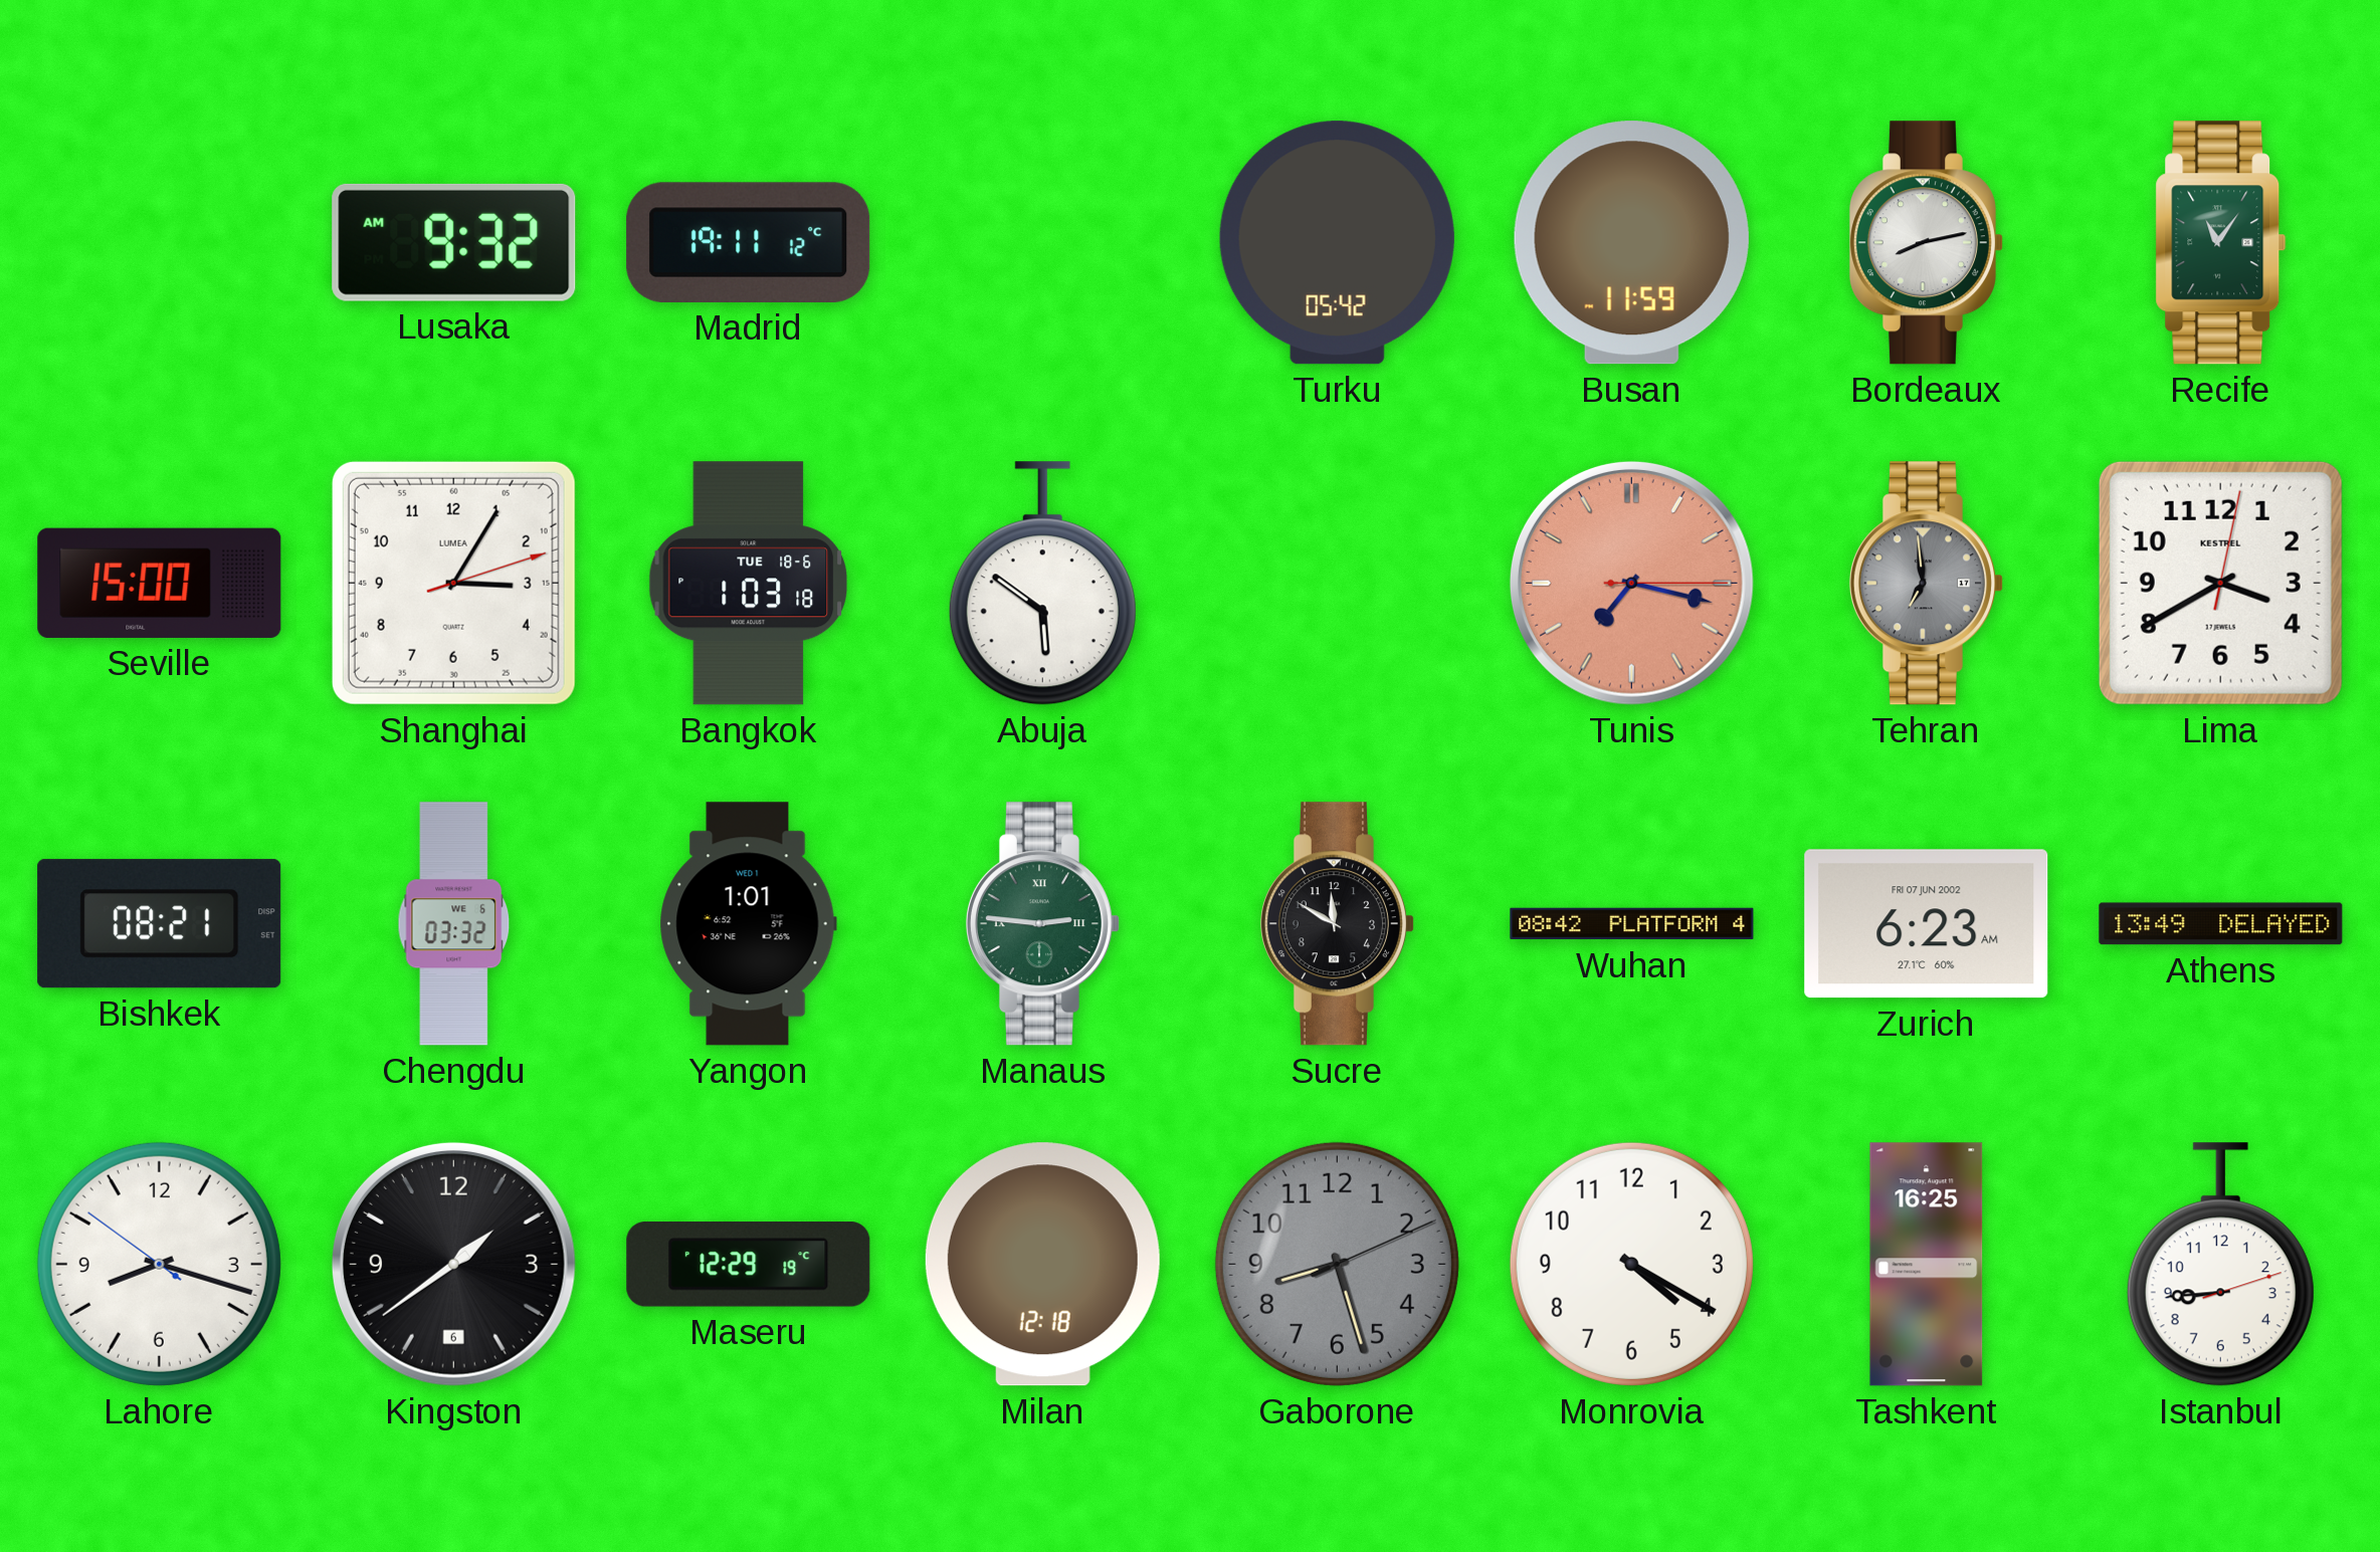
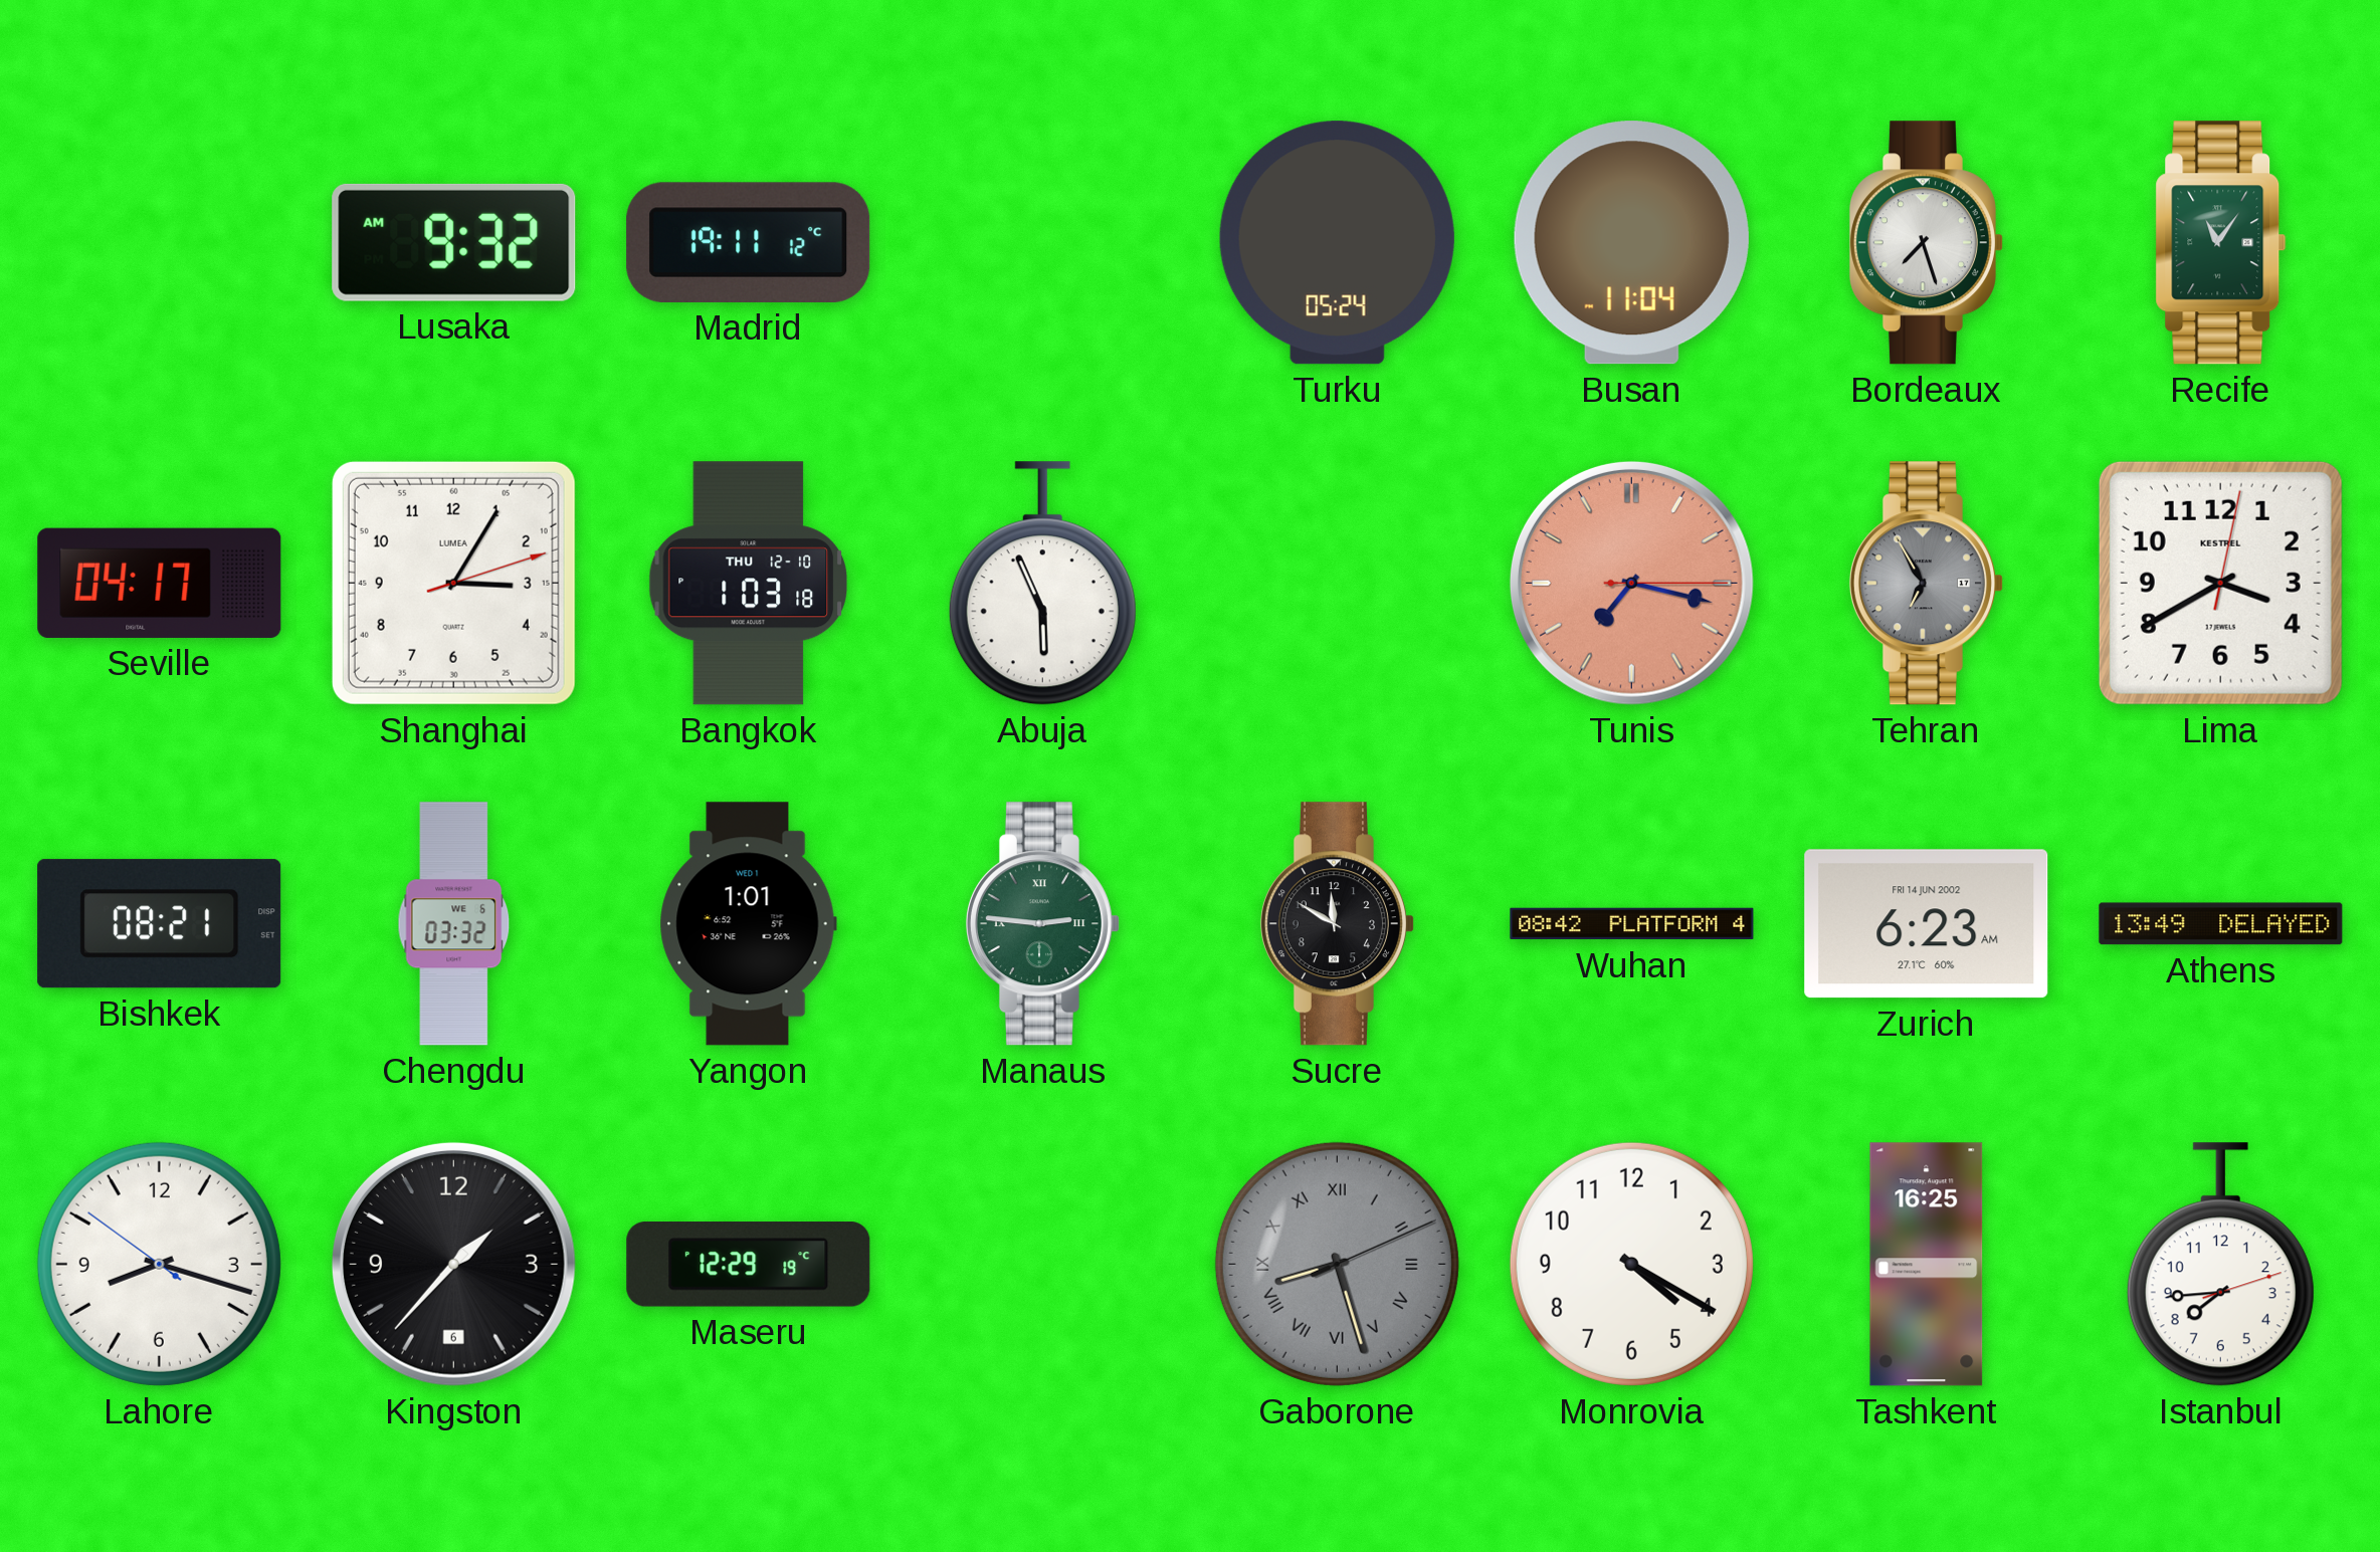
Turku: 05:42 -> 05:24
Busan: 11:59 -> 11:04
Bordeaux: 8:13 -> 7:27
Seville: 15:00 -> 04:17
Bangkok date: TUE 18-6 -> THU 12-10
Abuja: 5:51 -> 5:56
Tehran: 6:59 -> 6:55
Zurich date: FRI 07 JUN 2002 -> FRI 14 JUN 2002
Kingston: 1:39 -> 1:37
Milan: 12:18 -> none
Gaborone numerals: Arabic -> Roman
Istanbul: 8:44 -> 7:44
